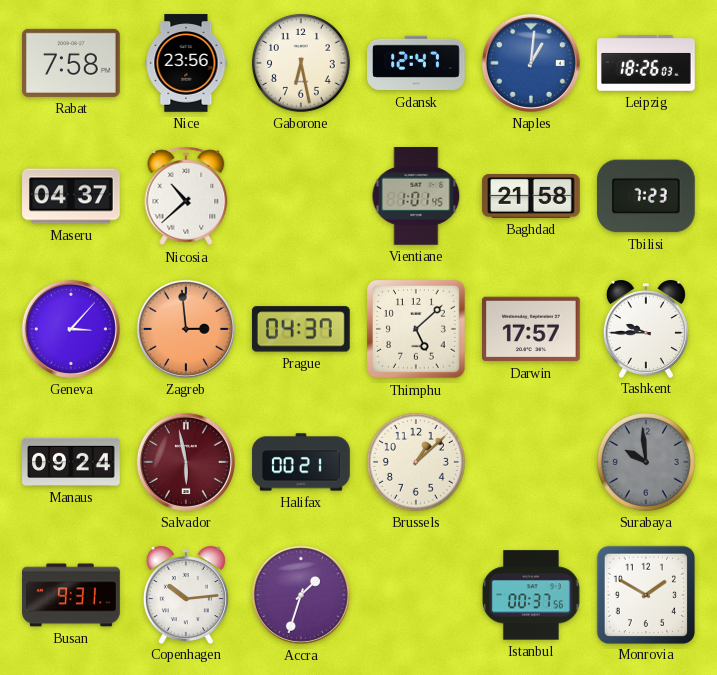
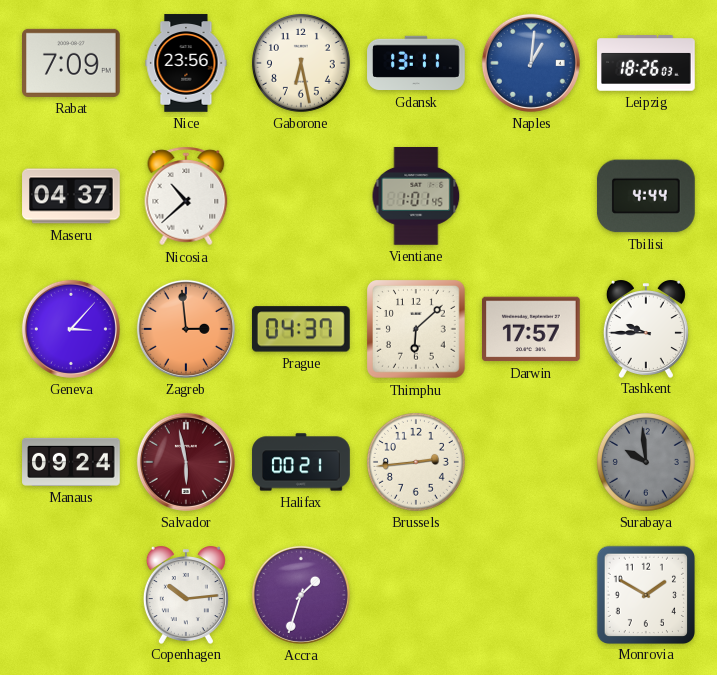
Rabat: 7:58 -> 7:09
Gdansk: 12:47 -> 13:11
Baghdad: 21:58 -> none
Tbilisi: 7:23 -> 4:44
Thimphu: 5:08 -> 6:08
Brussels: 1:08 -> 2:44
Busan: 9:31 -> none
Istanbul: 00:37 -> none
